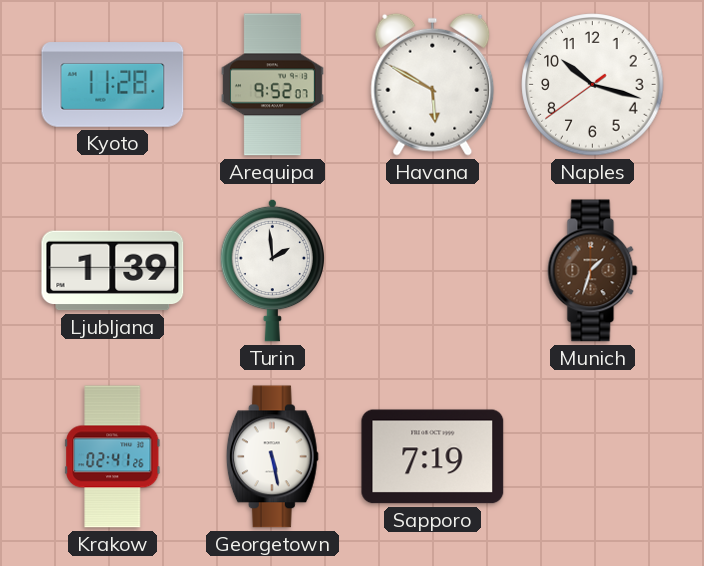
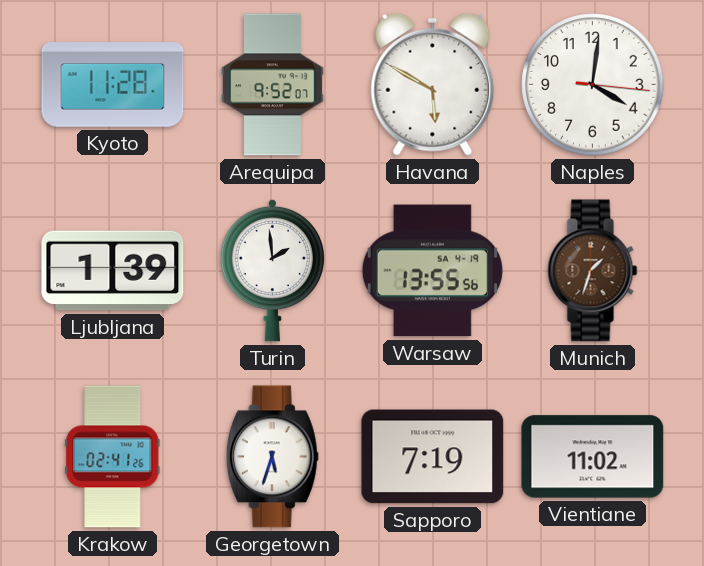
Naples: 10:17 -> 4:01
Warsaw: none -> 13:55
Georgetown: 5:28 -> 5:33
Vientiane: none -> 11:02
